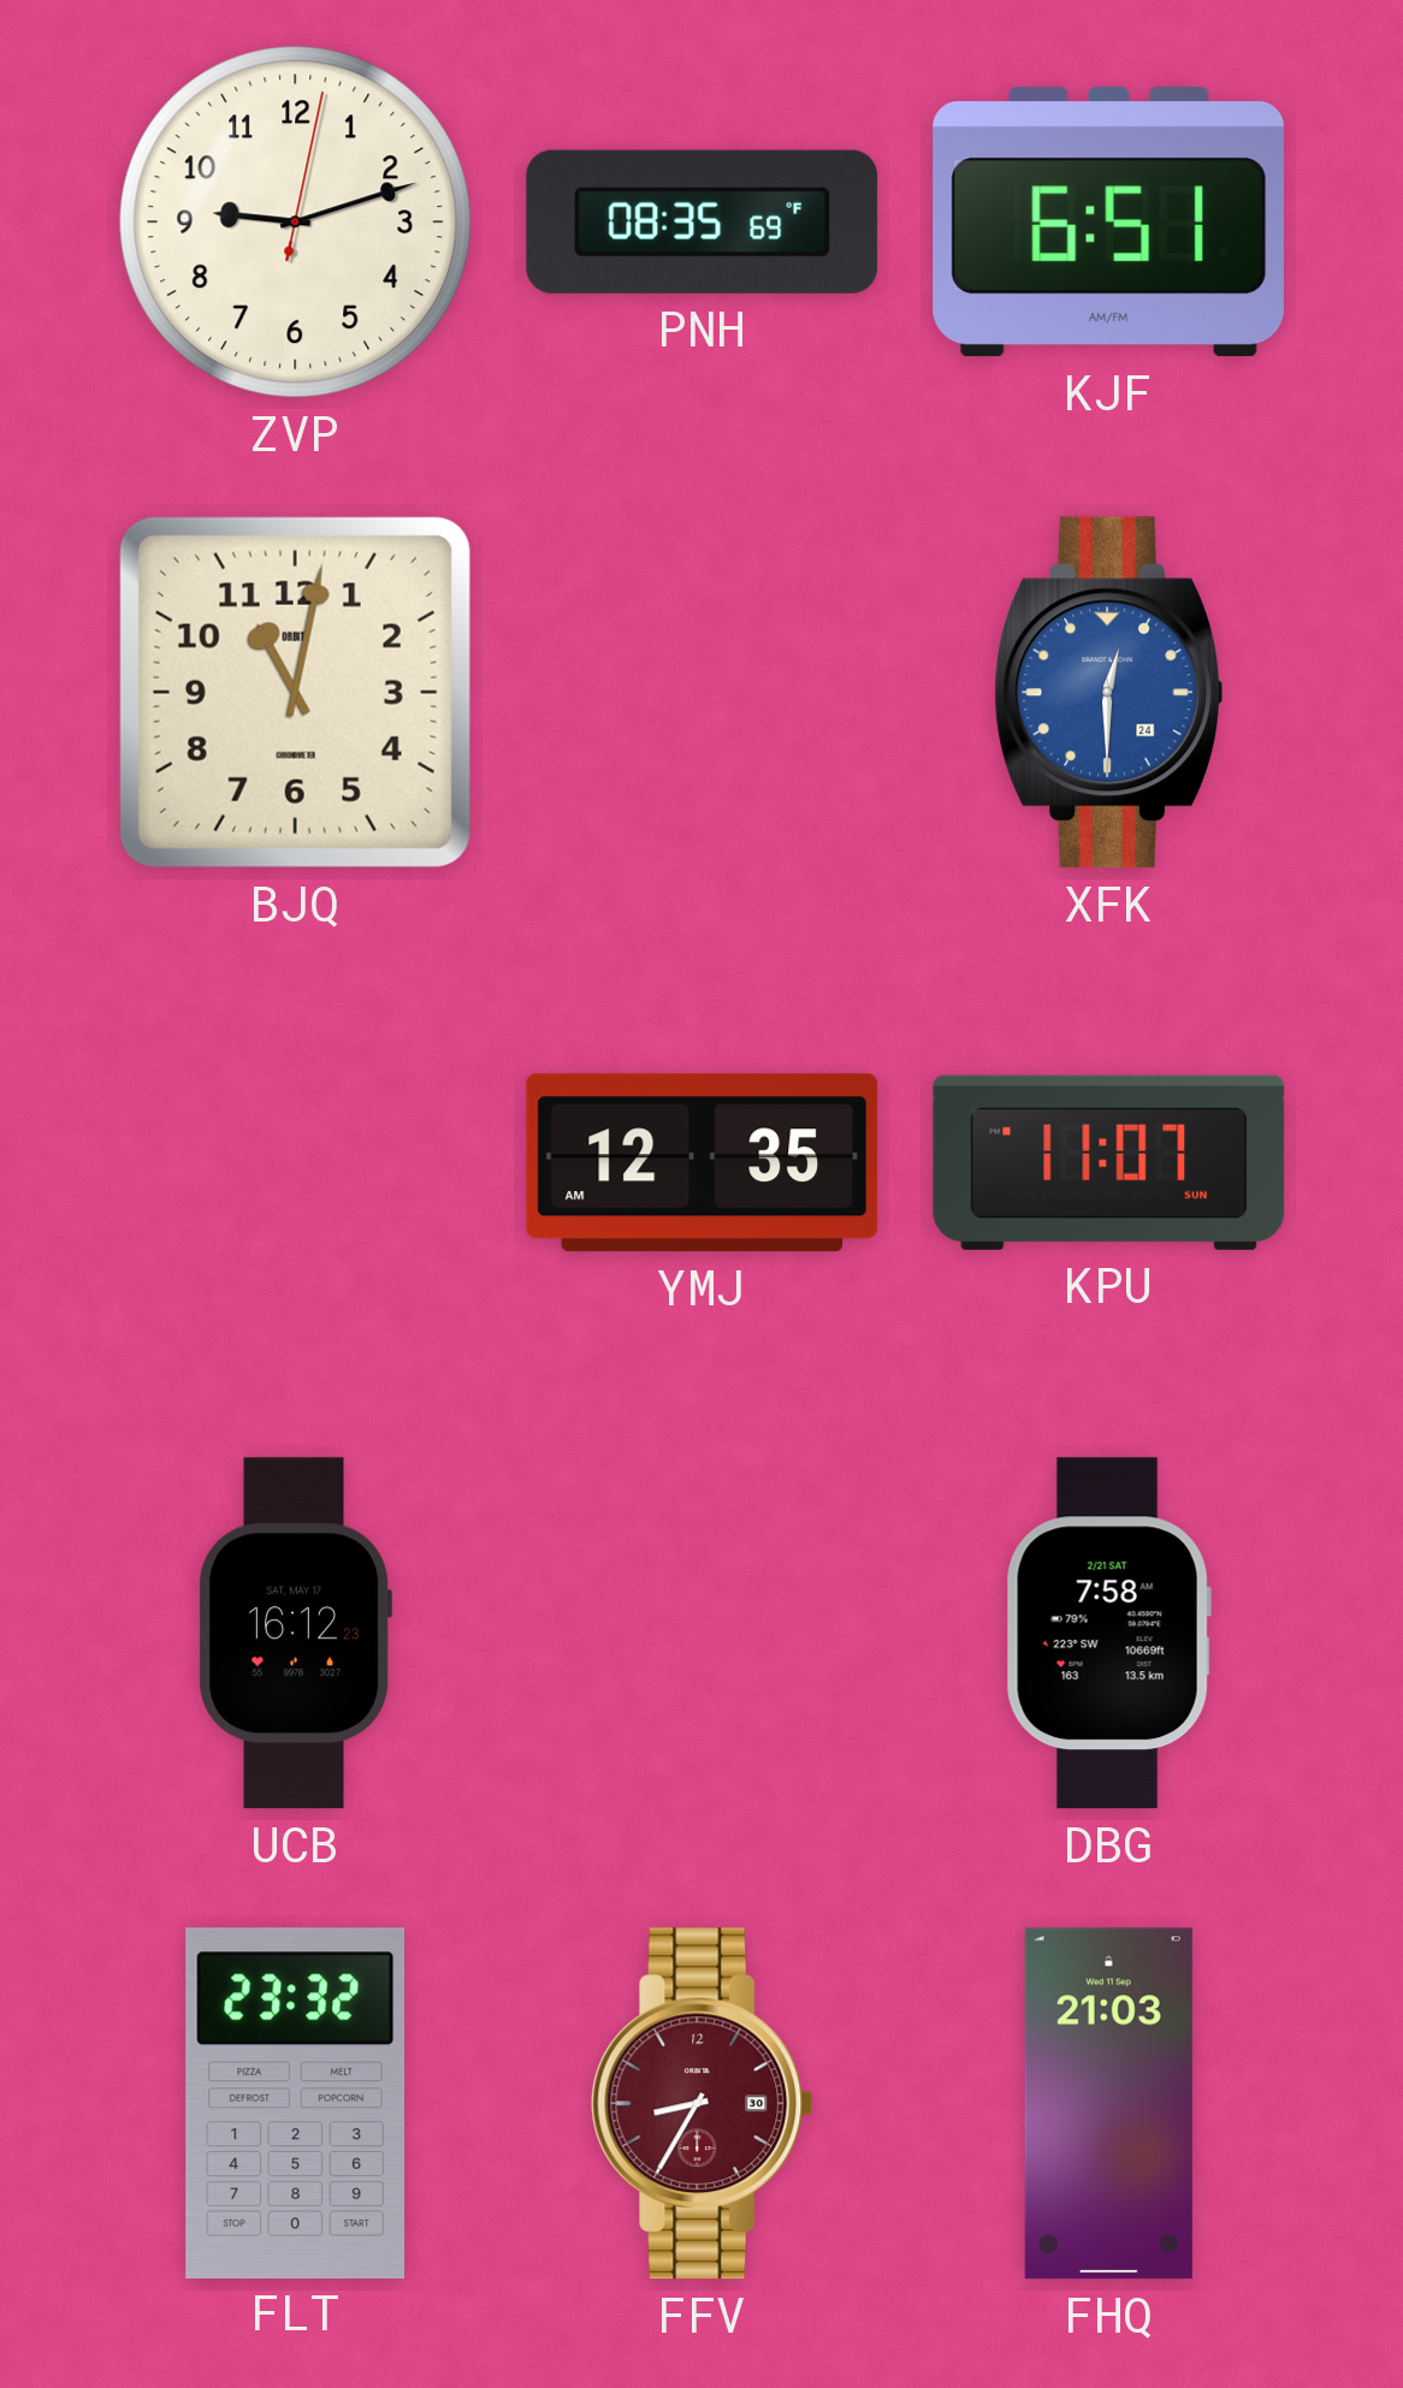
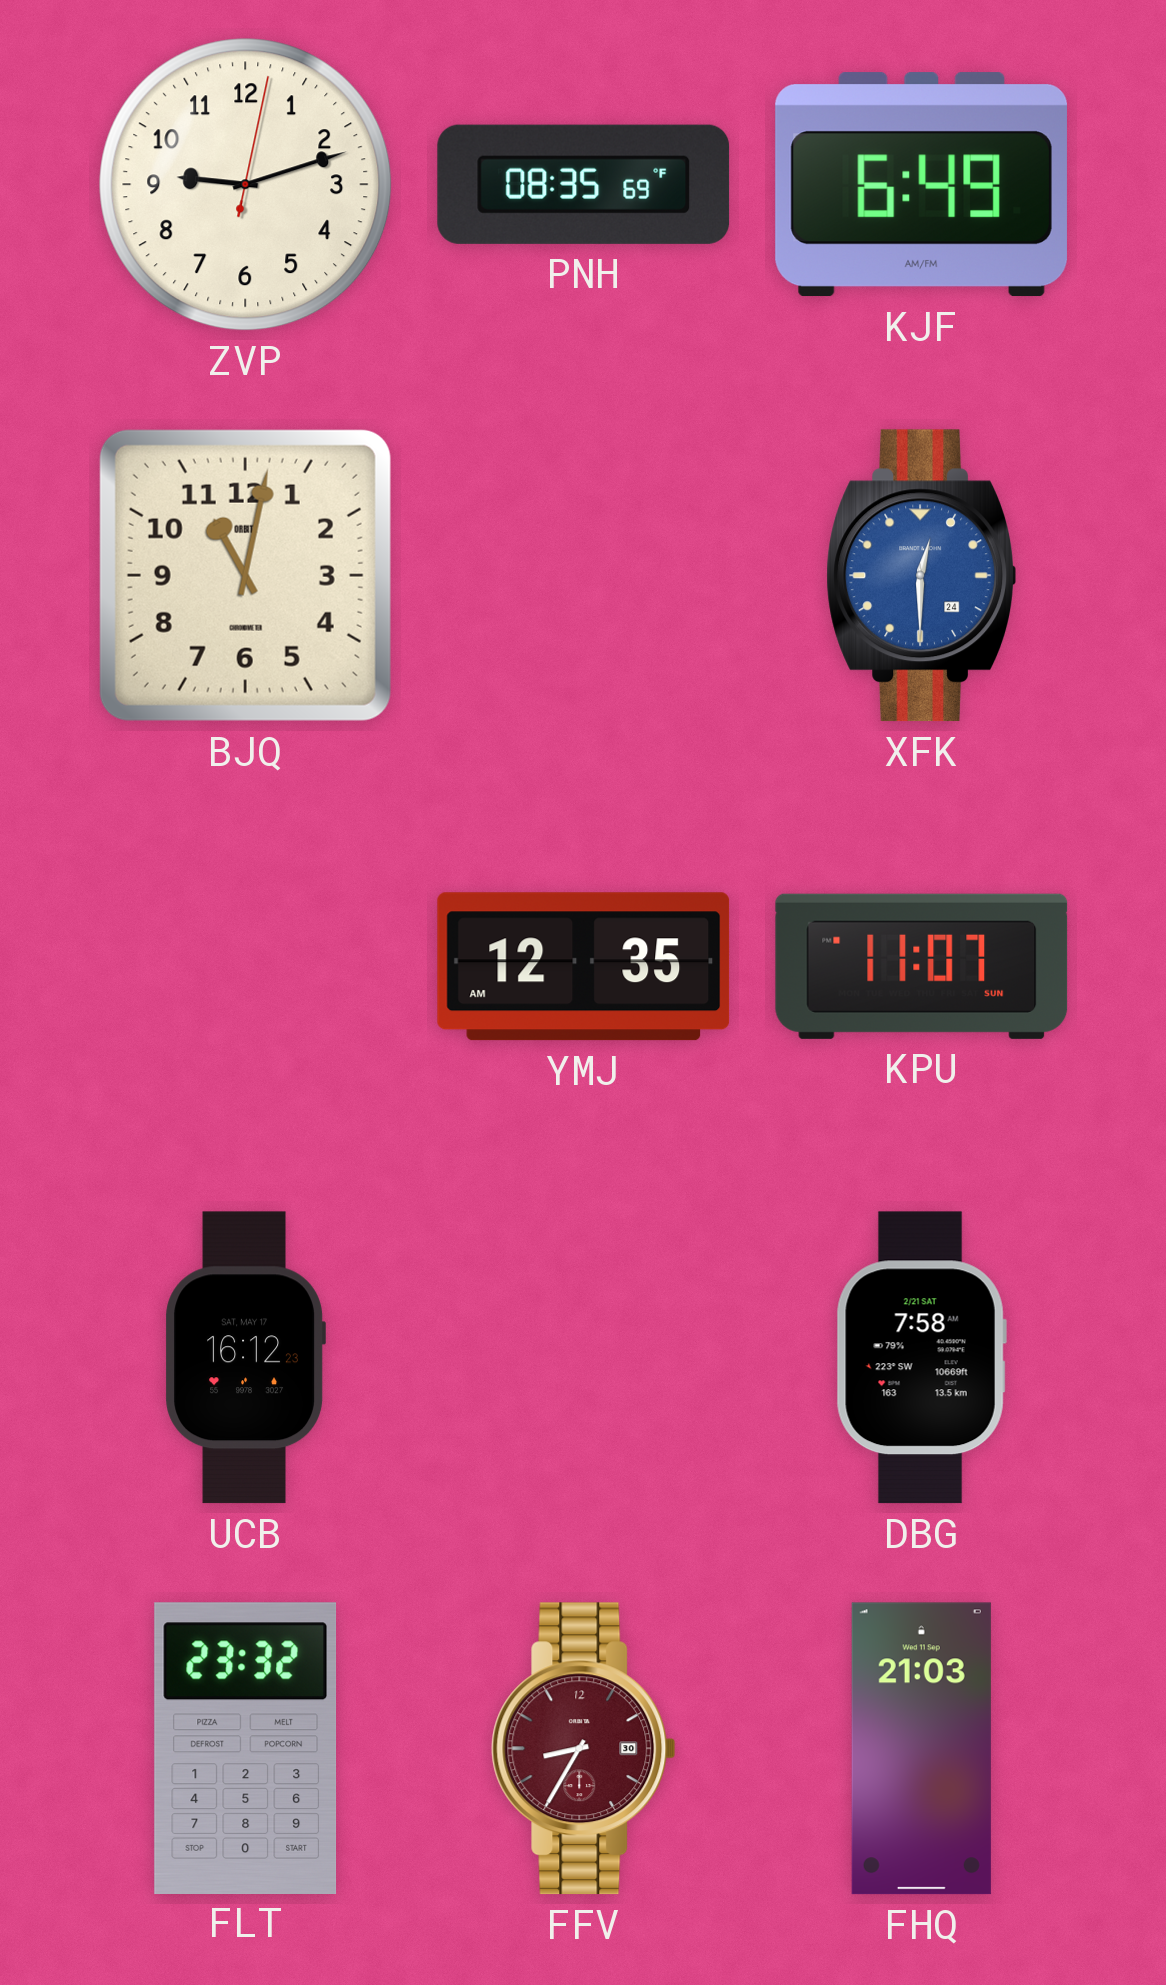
KJF: 6:51 -> 6:49
